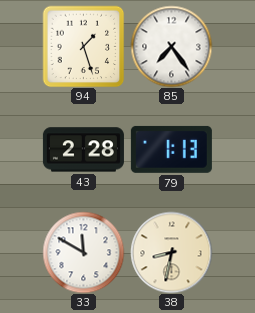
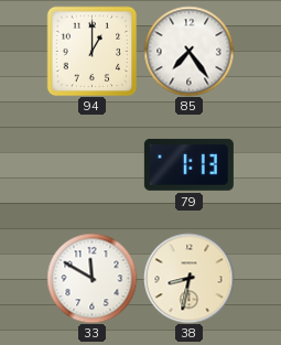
94: 1:27 -> 1:00
43: 2:28 -> none
